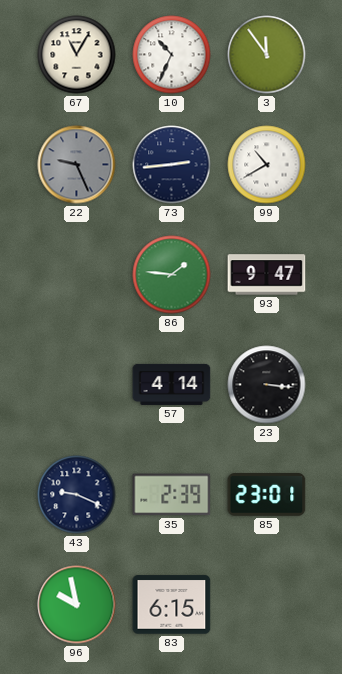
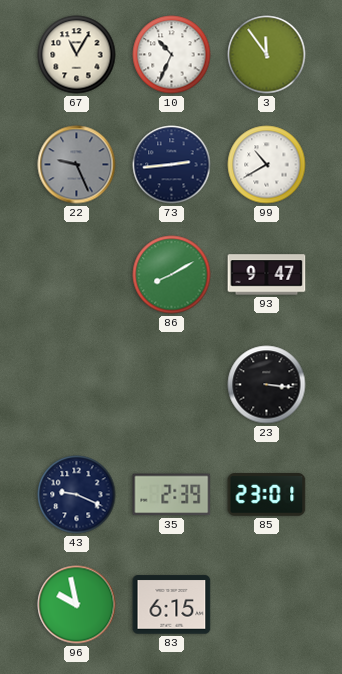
86: 1:46 -> 8:10
57: 4:14 -> none
